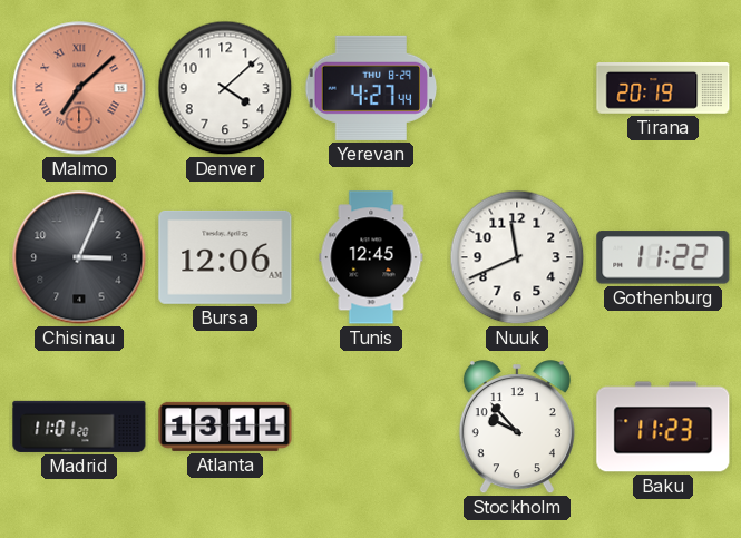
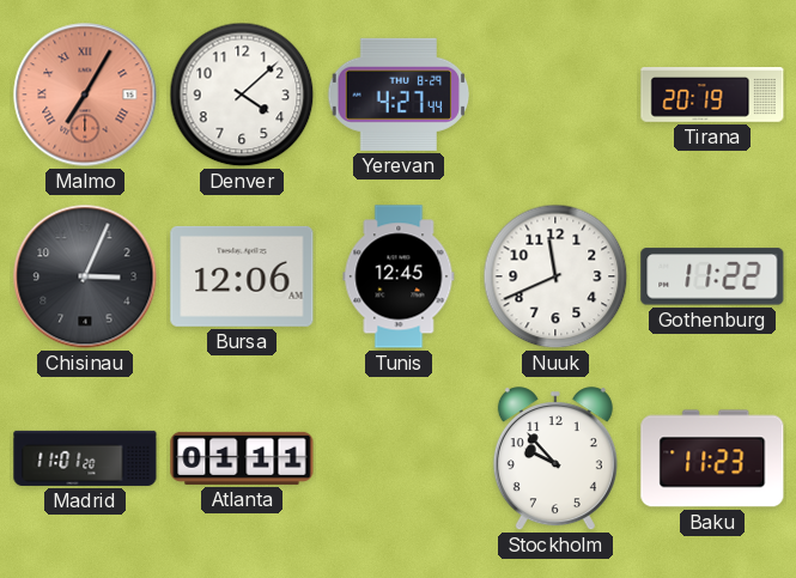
Malmo: 7:08 -> 7:05
Atlanta: 13:11 -> 01:11
